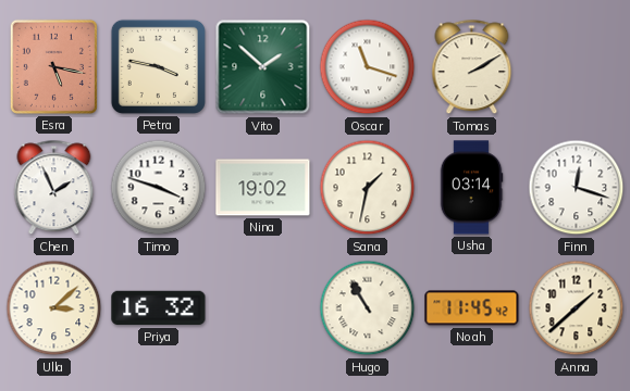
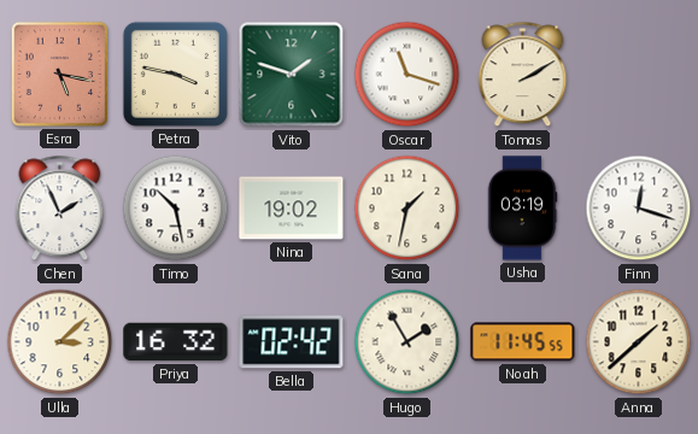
Vito: 1:52 -> 1:48
Timo: 3:48 -> 10:28
Usha: 03:14 -> 03:19
Bella: none -> 02:42
Hugo: 10:55 -> 1:55
Noah: 11:45:42 -> 11:45:55
